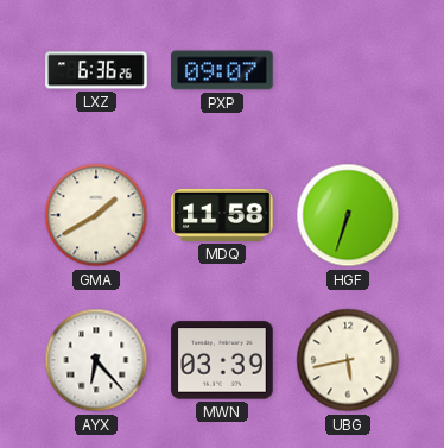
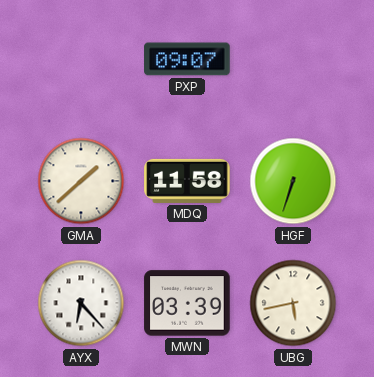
LXZ: 6:36 -> none
GMA: 1:40 -> 1:38
